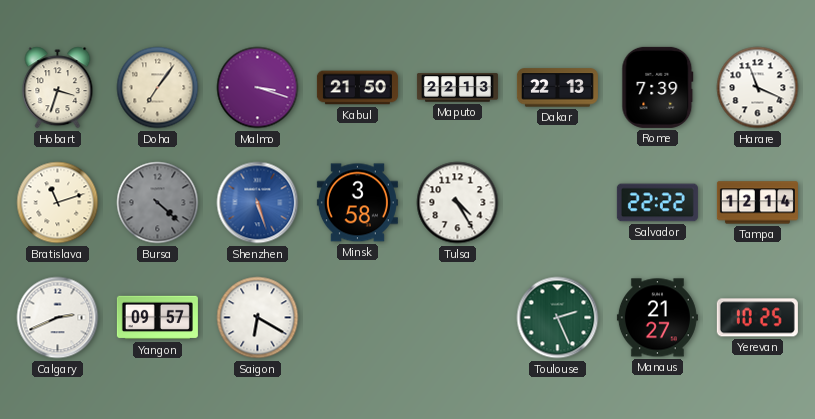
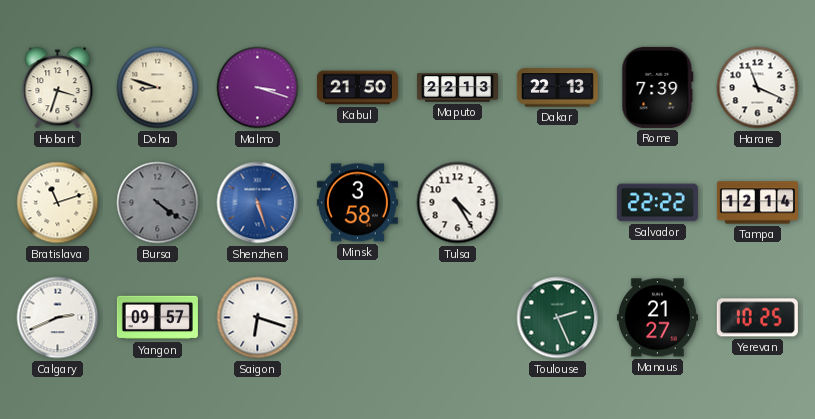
Doha: 7:06 -> 8:48
Bursa: 4:22 -> 4:21
Saigon: 6:20 -> 6:18
